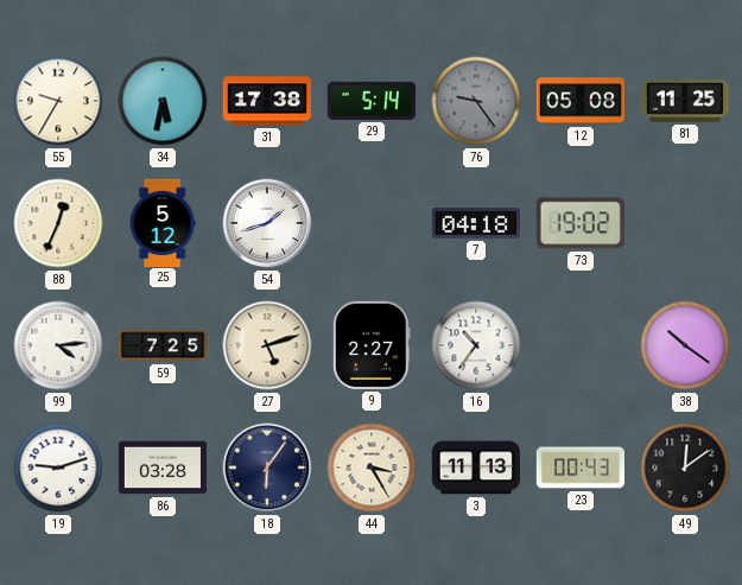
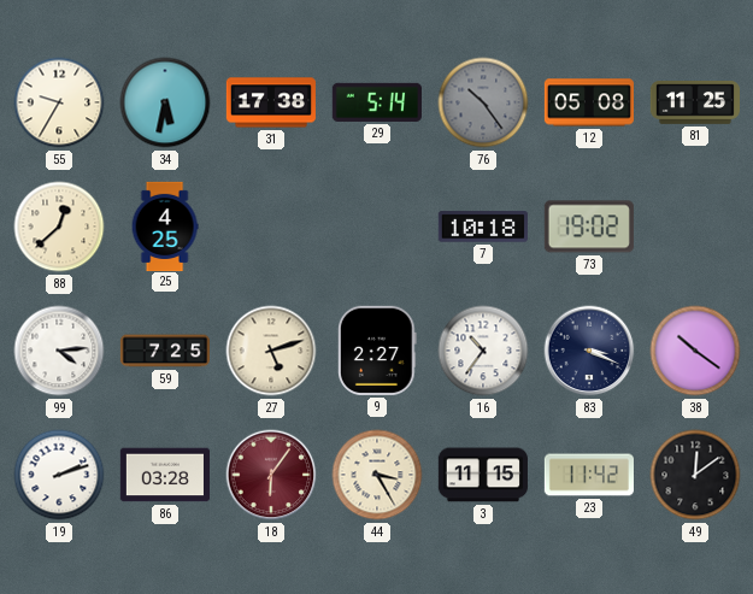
76: 9:24 -> 10:24
88: 12:34 -> 12:38
25: 5:12 -> 4:25
54: 1:42 -> none
7: 04:18 -> 10:18
83: none -> 3:19
19: 9:12 -> 2:12
18 dial: navy -> burgundy
3: 11:13 -> 11:15
23: 00:43 -> 11:42
